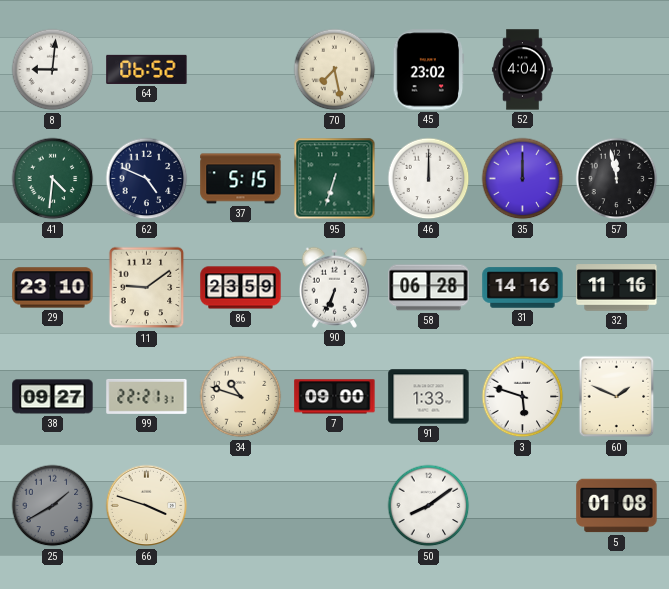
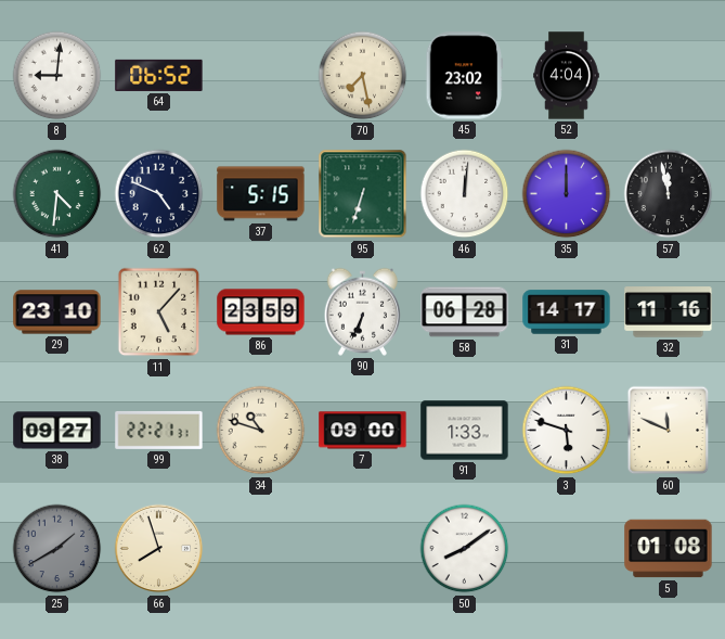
46: 12:00 -> 12:01
11: 9:09 -> 5:07
31: 14:16 -> 14:17
60: 1:49 -> 11:49
66: 3:48 -> 7:57
